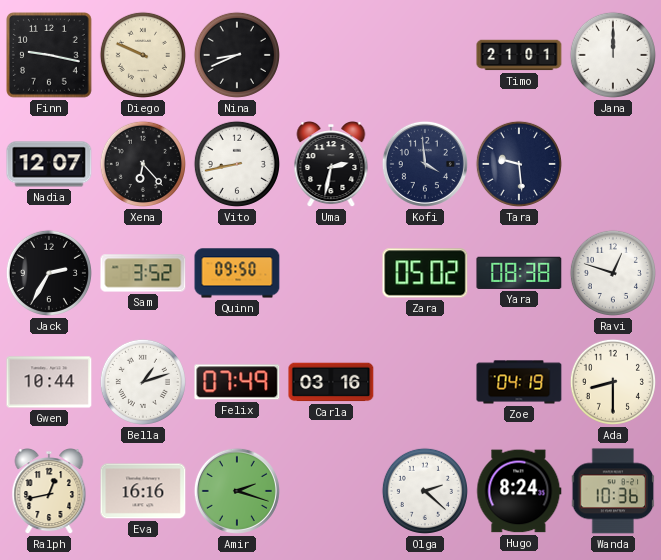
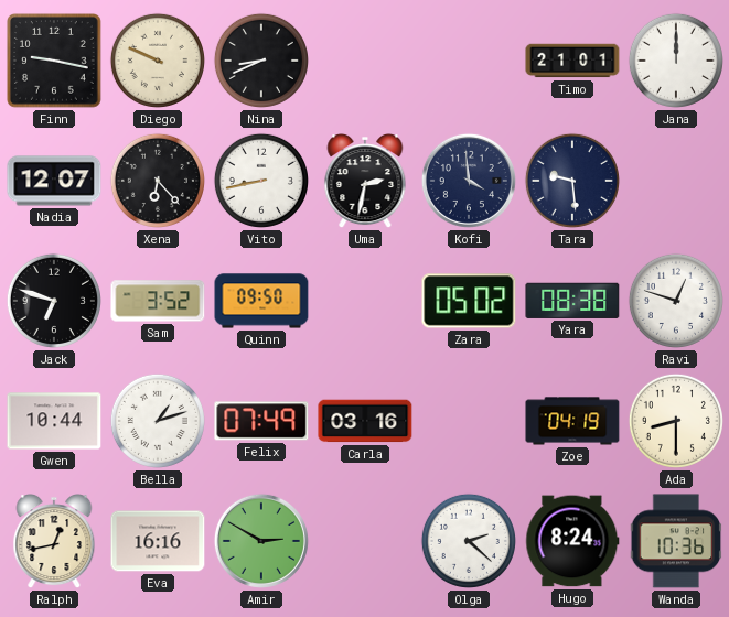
Jack: 2:35 -> 6:48
Amir: 2:18 -> 2:50
